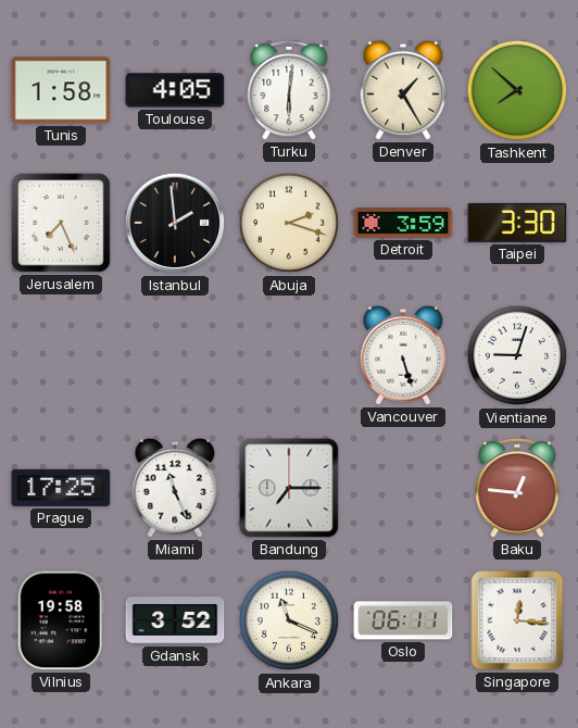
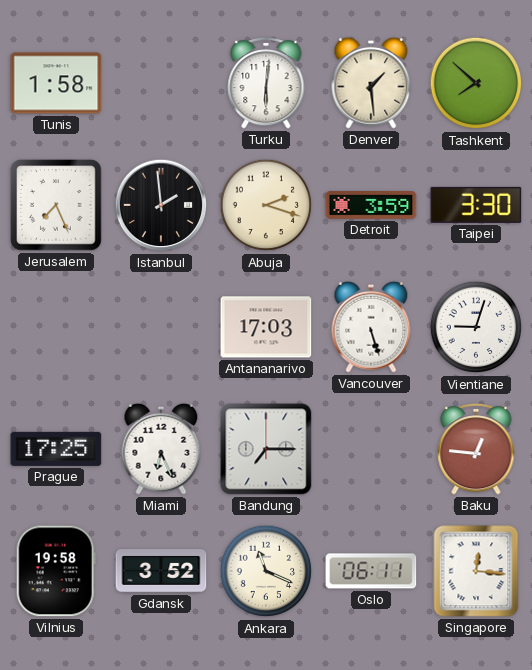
Toulouse: 4:05 -> none
Denver: 1:25 -> 1:29
Antananarivo: none -> 17:03
Miami: 11:26 -> 6:26
